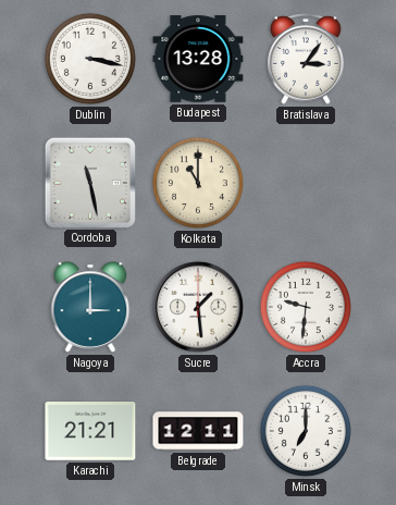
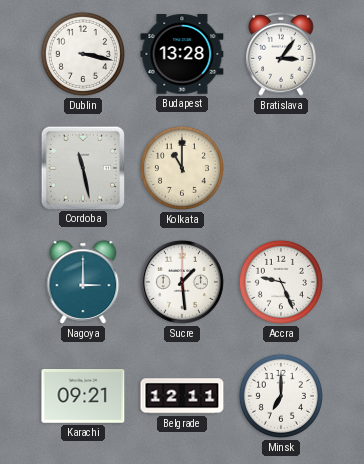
Accra: 9:31 -> 9:26
Karachi: 21:21 -> 09:21
